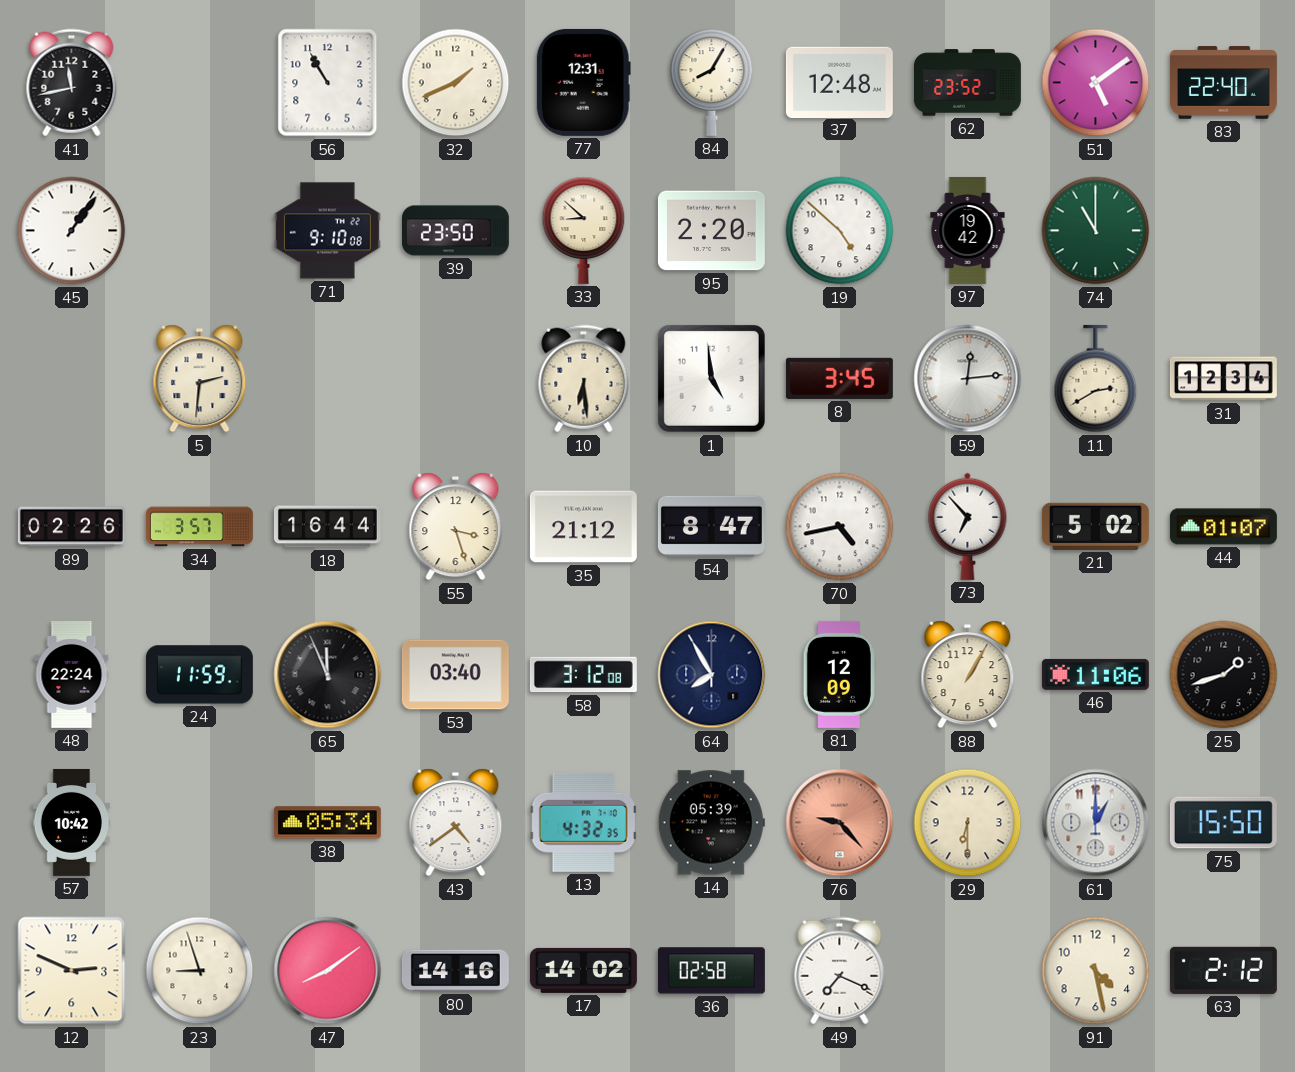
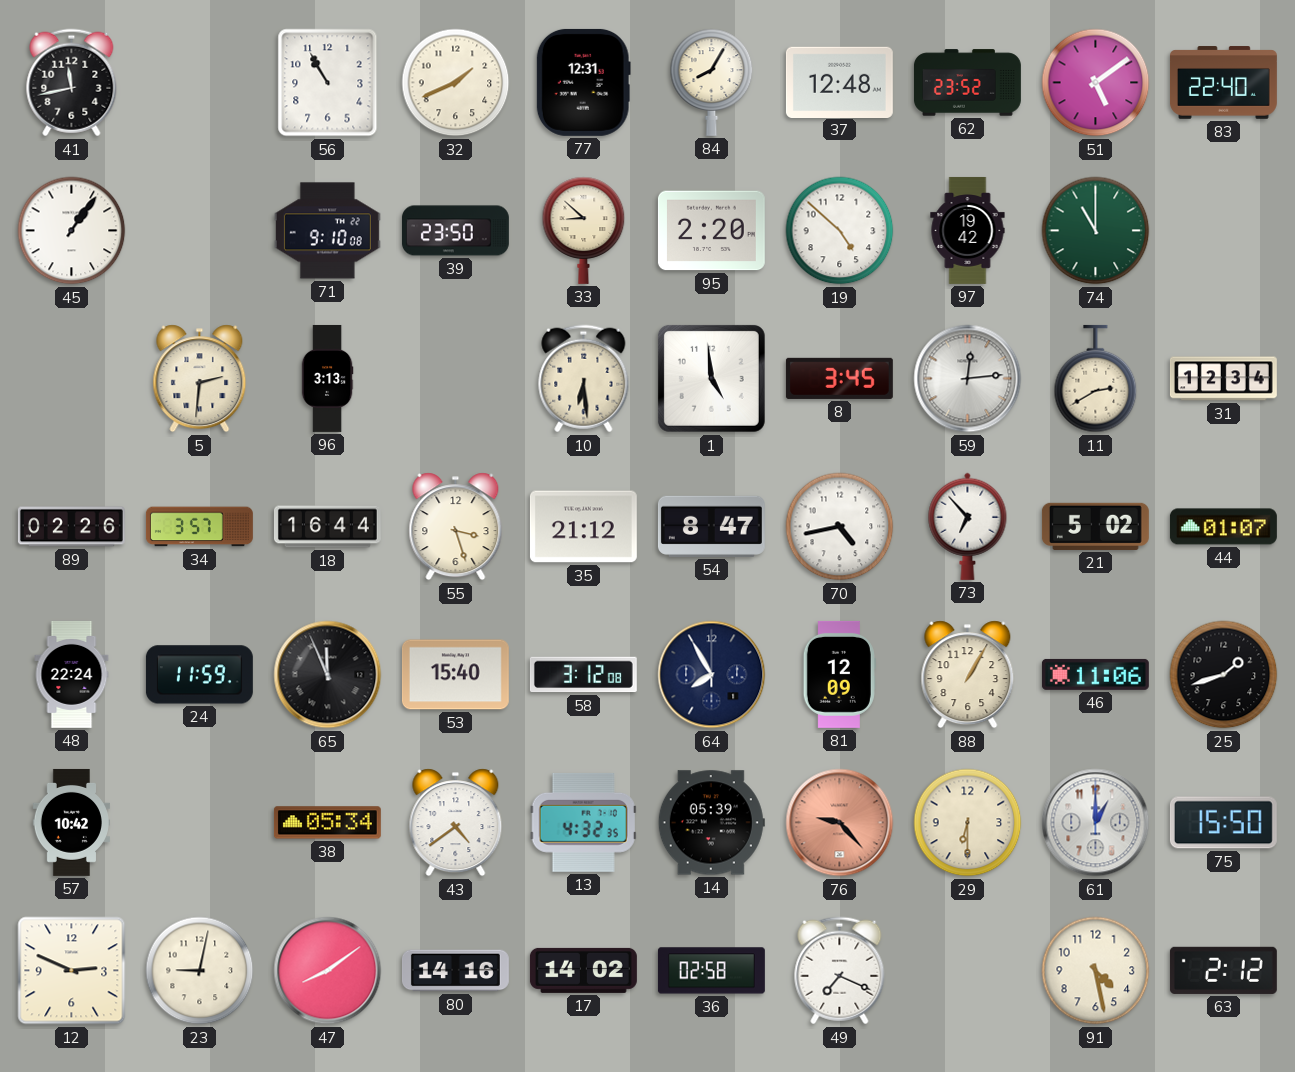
96: none -> 3:13
53: 03:40 -> 15:40
23: 8:57 -> 9:02
